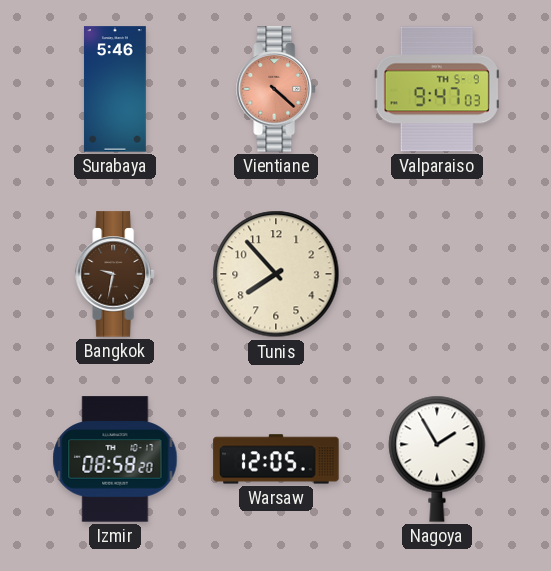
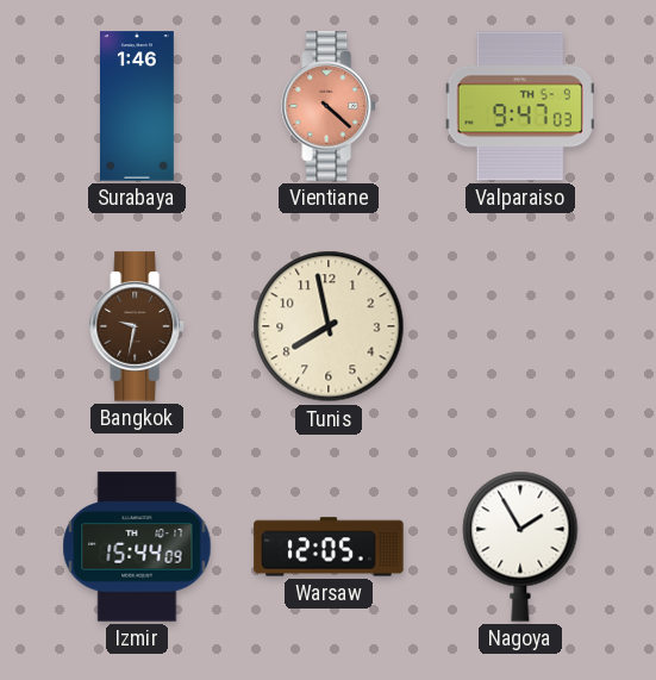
Surabaya: 5:46 -> 1:46
Tunis: 7:53 -> 7:58
Izmir: 08:58 -> 15:44
